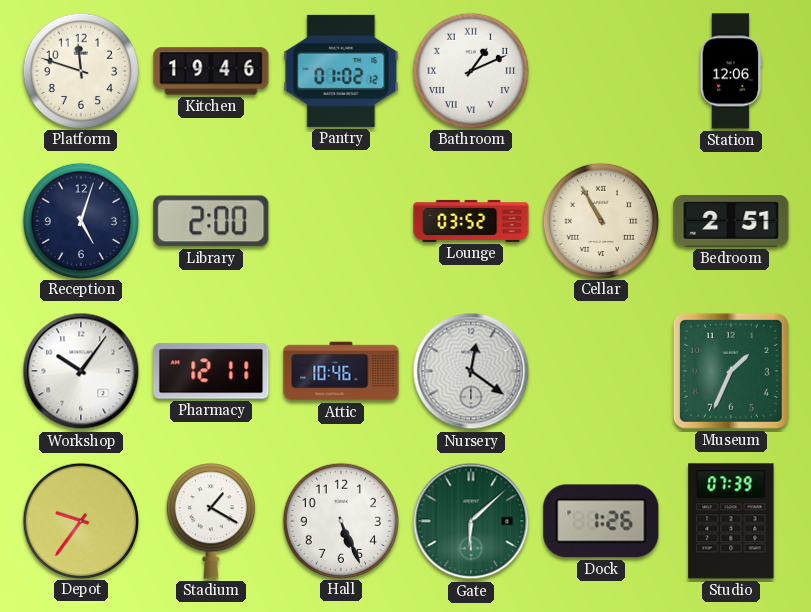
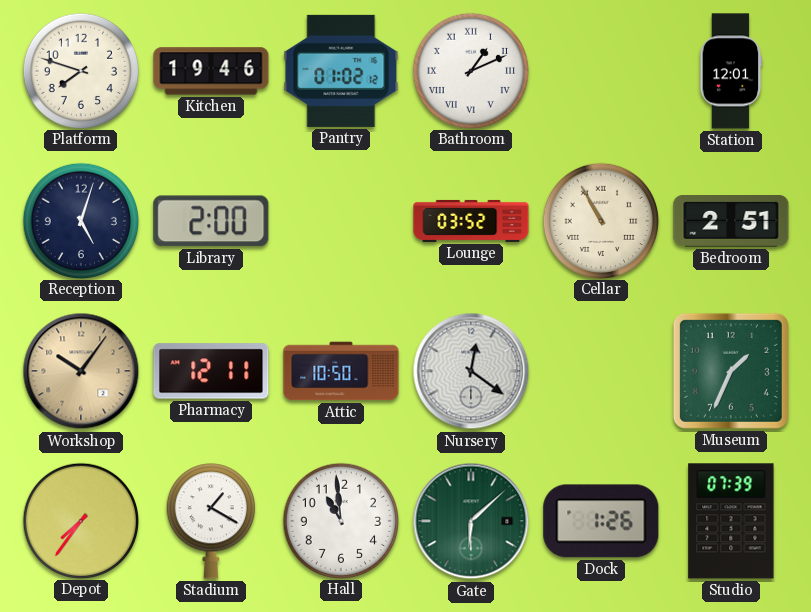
Platform: 11:48 -> 7:48
Station: 12:06 -> 12:01
Workshop dial: white -> champagne
Attic: 10:46 -> 10:50
Depot: 9:36 -> 7:36
Hall: 5:26 -> 10:59
